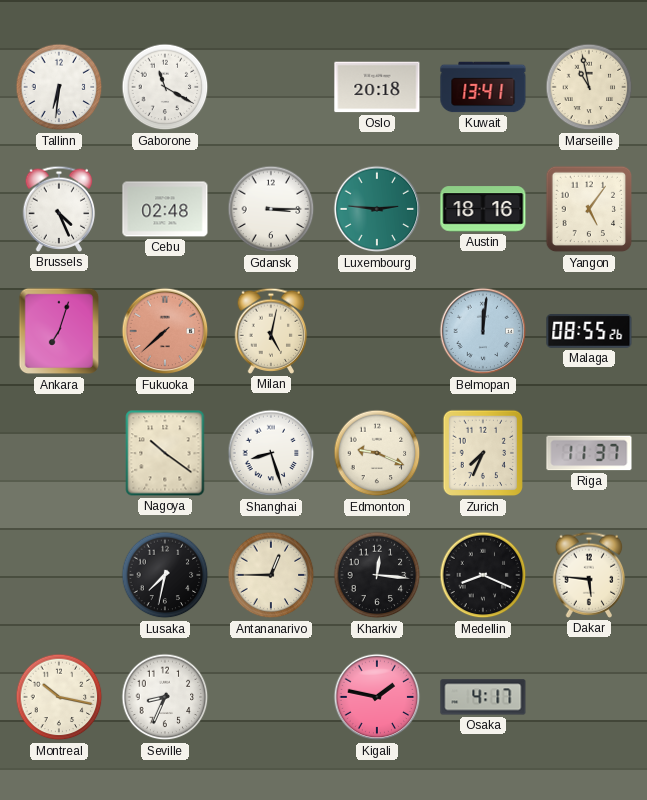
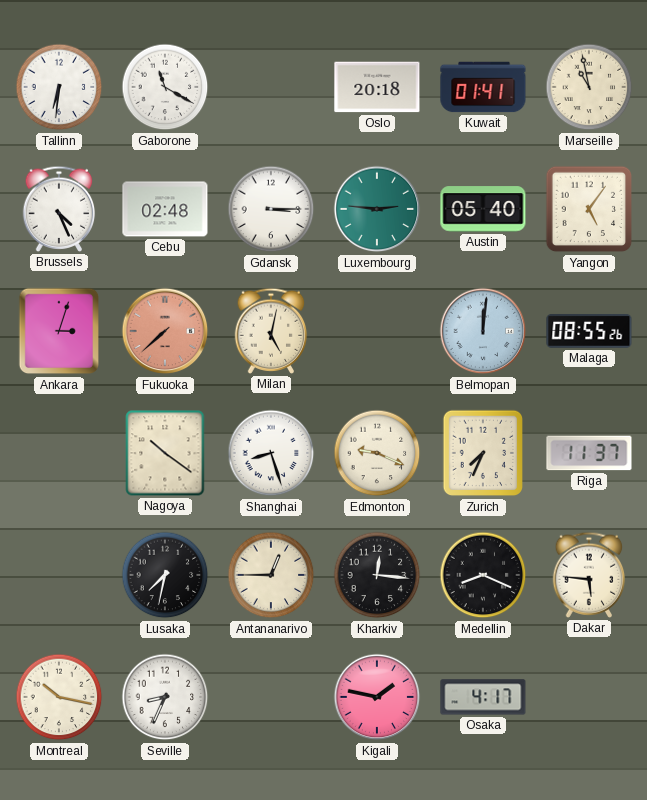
Kuwait: 13:41 -> 01:41
Austin: 18:16 -> 05:40
Ankara: 7:03 -> 3:03
